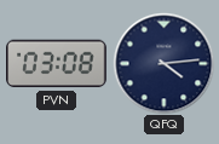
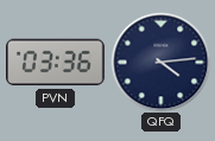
PVN: 03:08 -> 03:36
